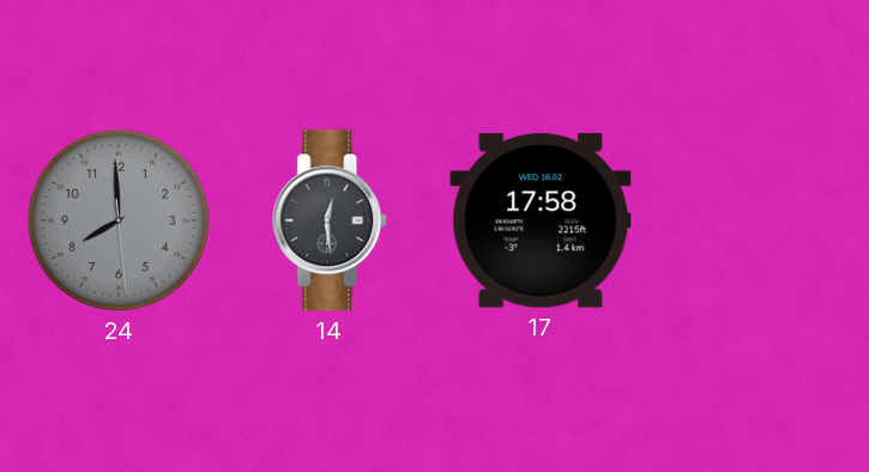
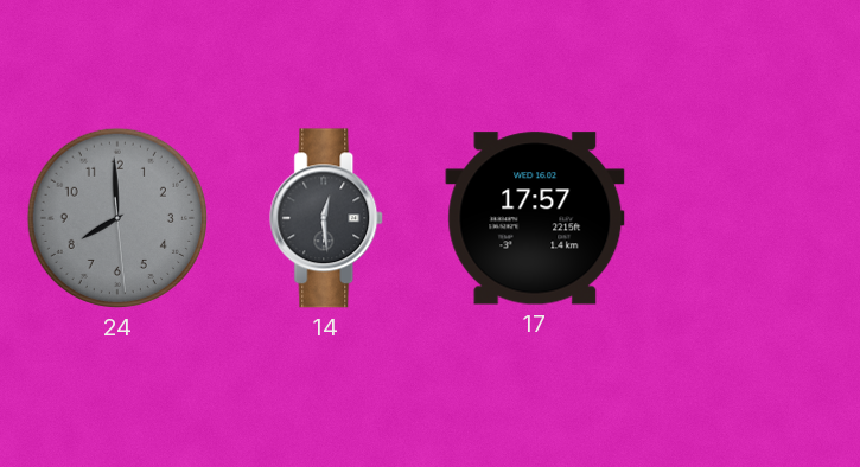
17: 17:58 -> 17:57
